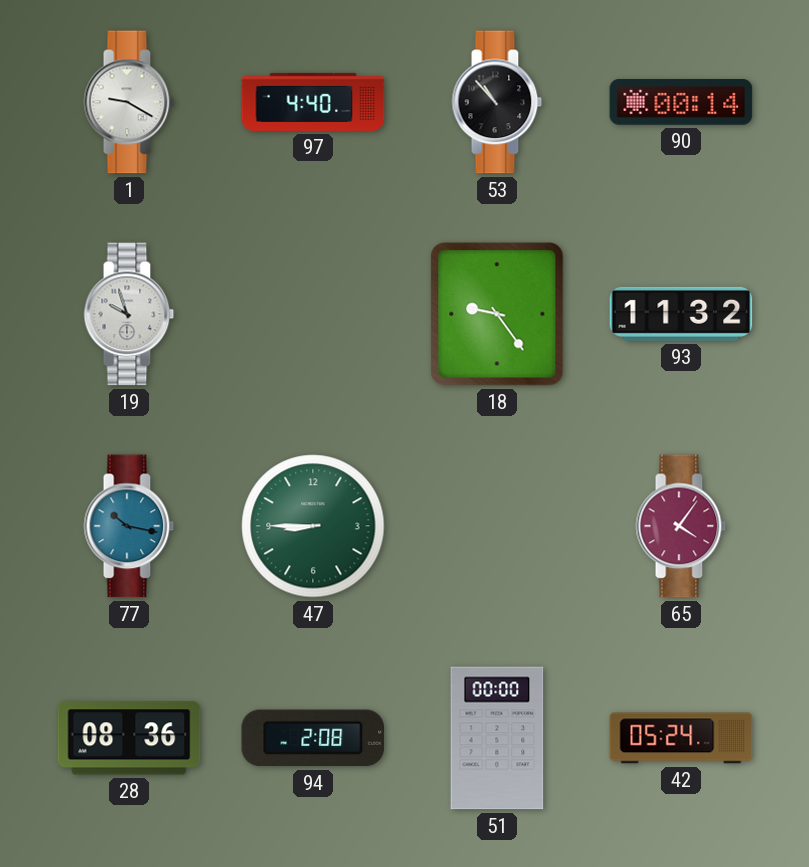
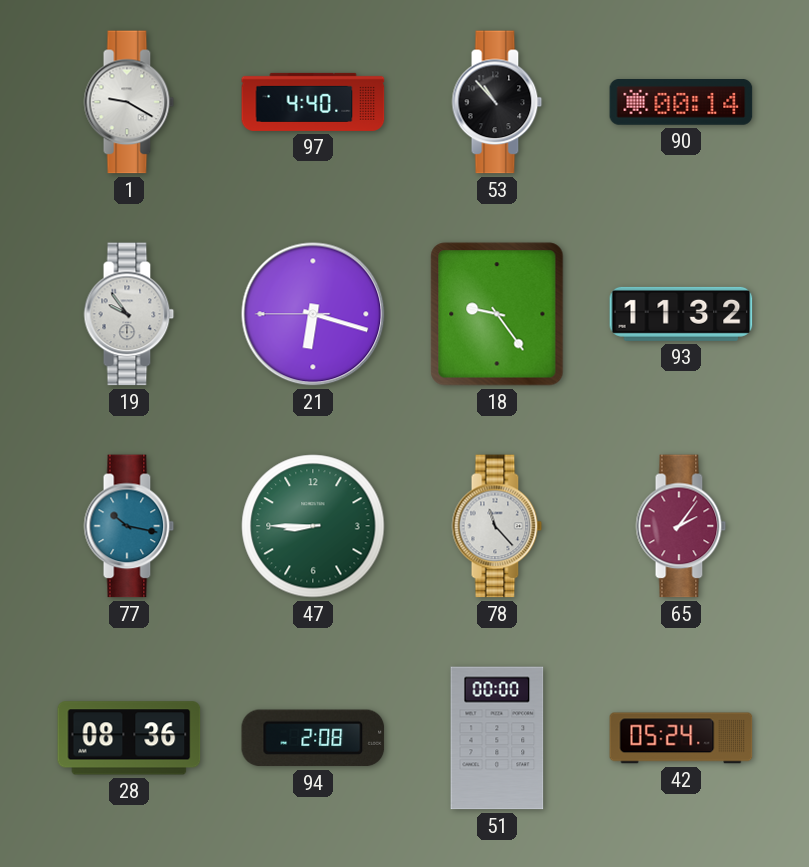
19: 9:57 -> 9:54
21: none -> 6:17
78: none -> 11:23
65: 4:06 -> 2:06
